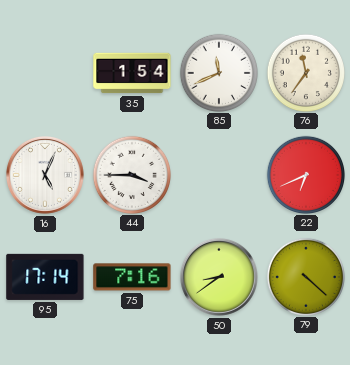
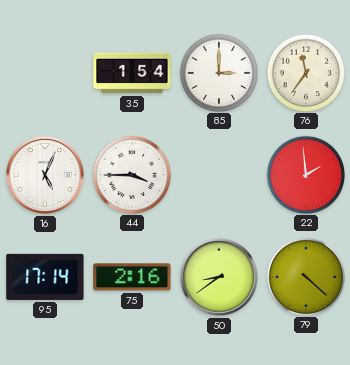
85: 11:41 -> 3:00
22: 6:41 -> 1:59
75: 7:16 -> 2:16
